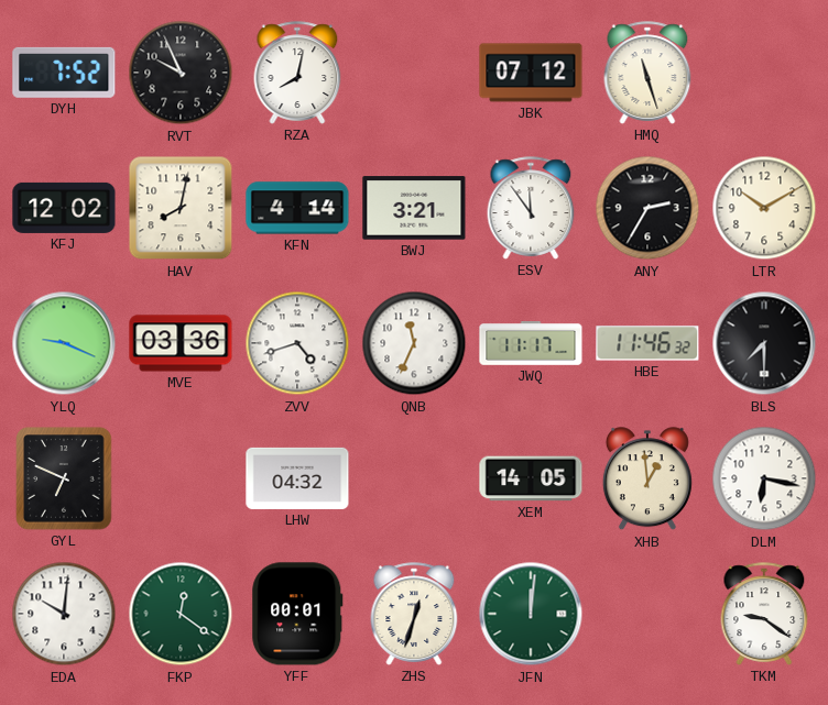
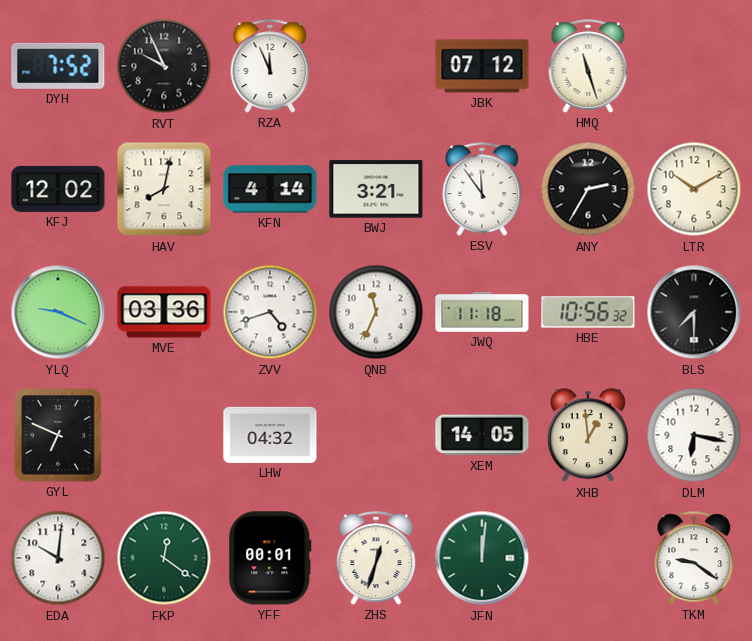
RZA: 8:02 -> 11:56
JWQ: 11:17 -> 11:18
HBE: 11:46 -> 10:56
